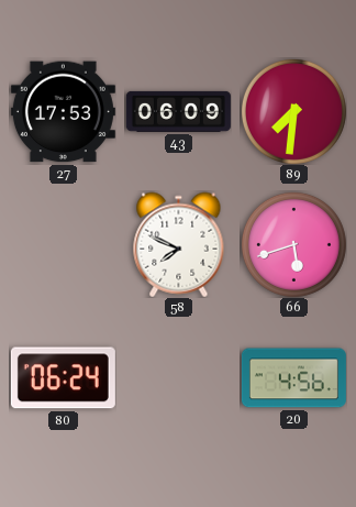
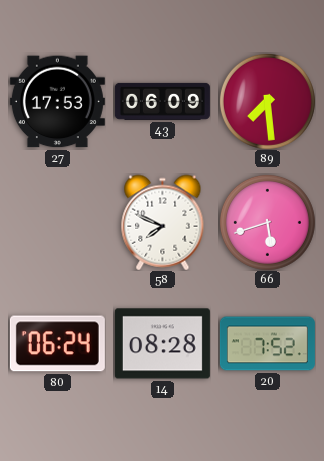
89: 7:31 -> 7:29
14: none -> 08:28
20: 4:56 -> 7:52
